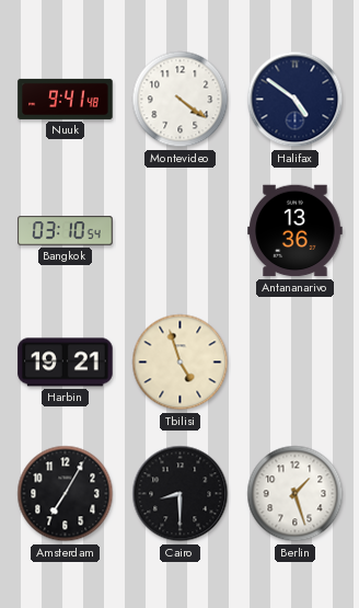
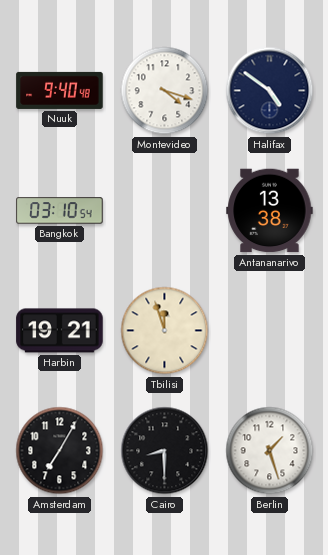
Nuuk: 9:41 -> 9:40
Montevideo: 4:21 -> 4:18
Antananarivo: 13:36 -> 13:38
Tbilisi: 4:57 -> 11:57
